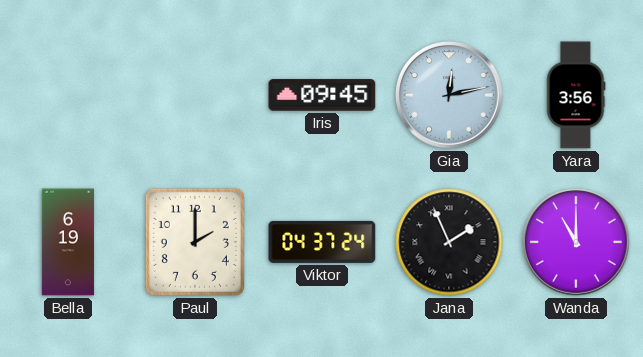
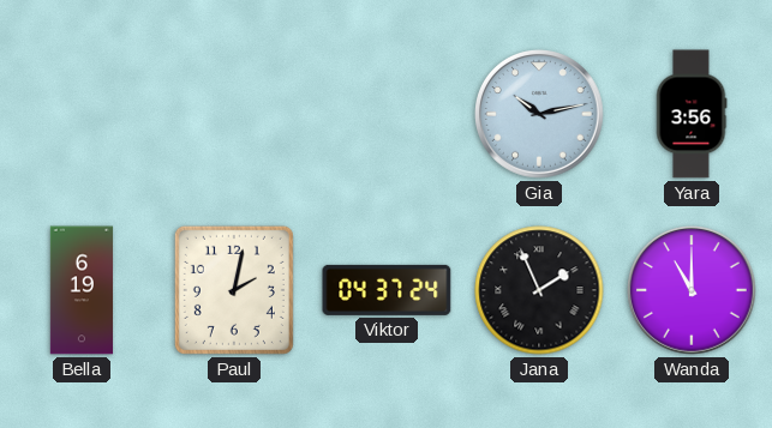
Iris: 09:45 -> none
Gia: 12:13 -> 10:13
Paul: 2:00 -> 2:02
